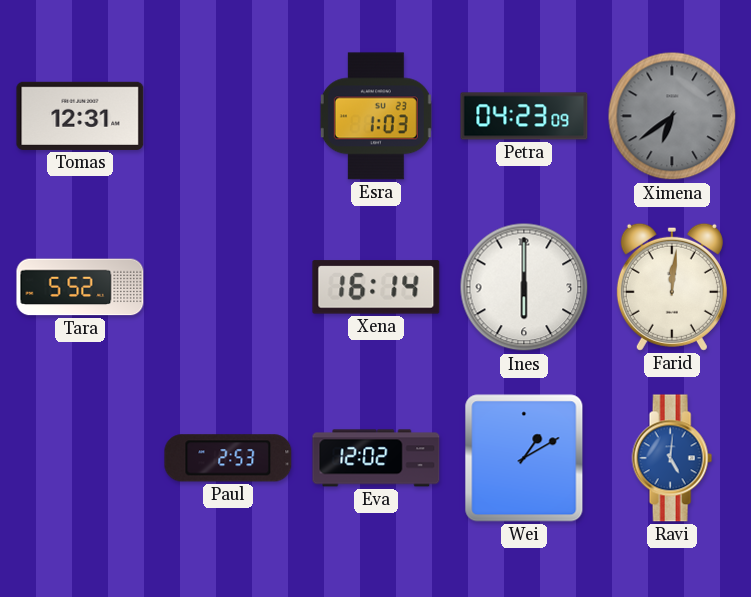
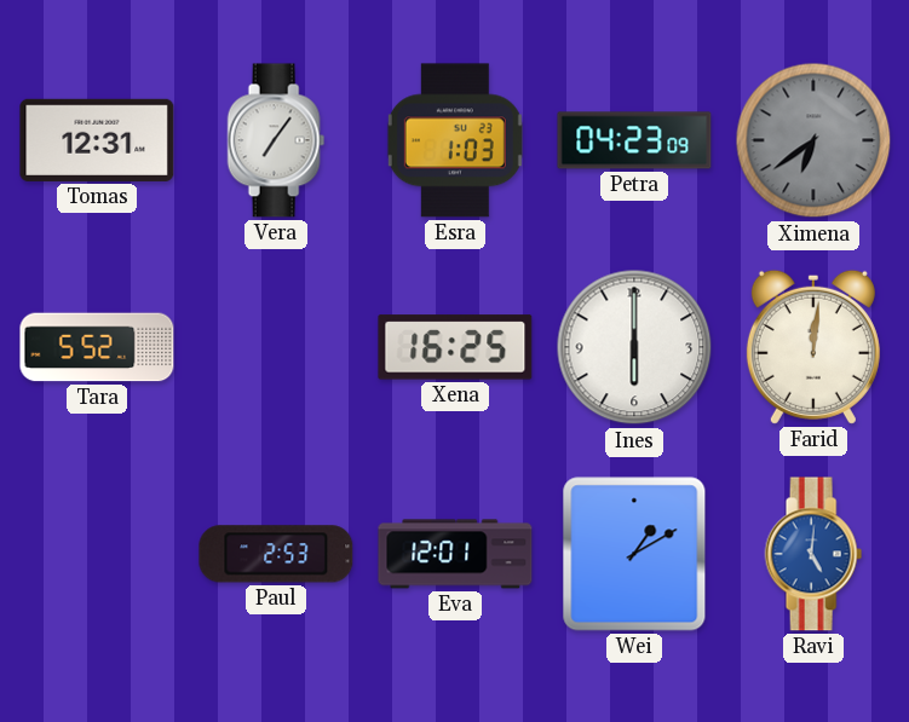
Vera: none -> 7:06
Xena: 16:14 -> 16:25
Eva: 12:02 -> 12:01
